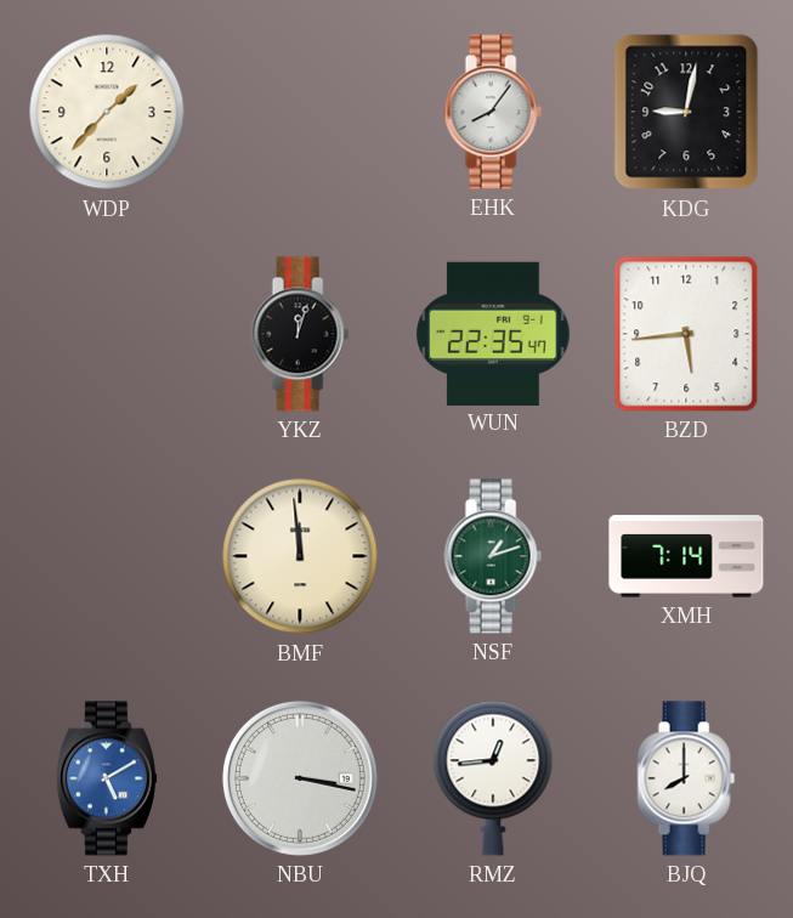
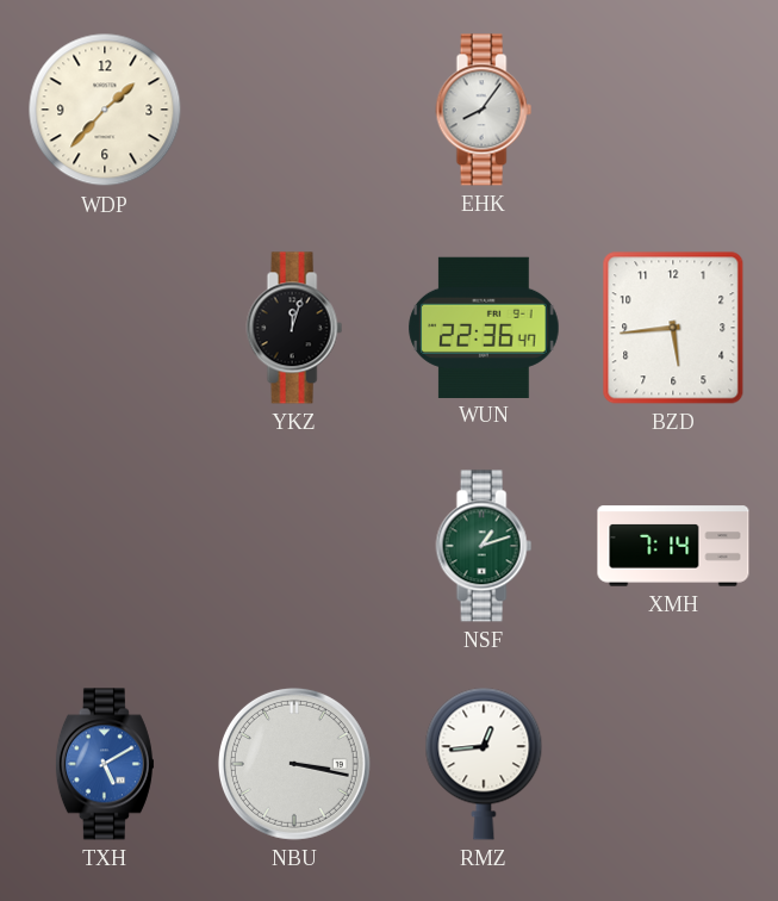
KDG: 9:02 -> none
WUN: 22:35 -> 22:36
BMF: 11:59 -> none
BJQ: 8:00 -> none
